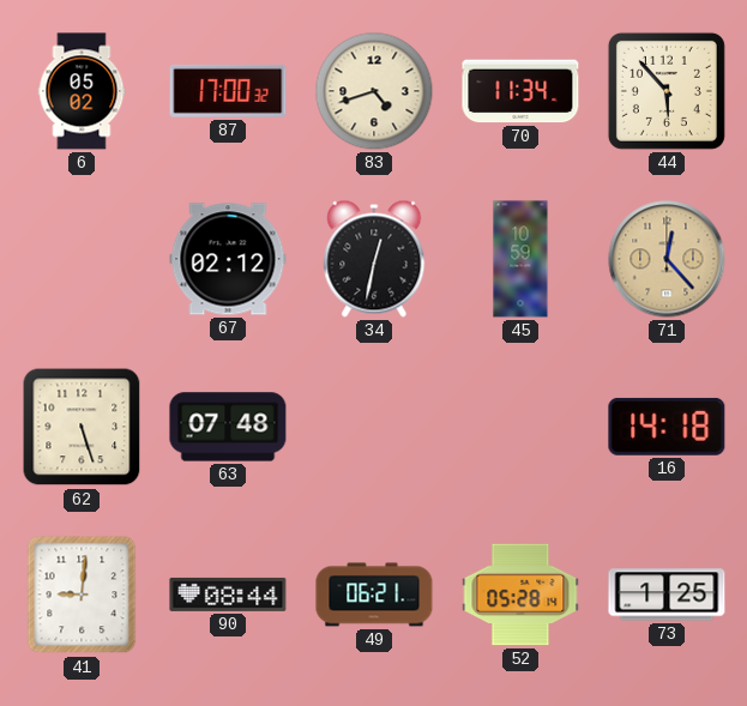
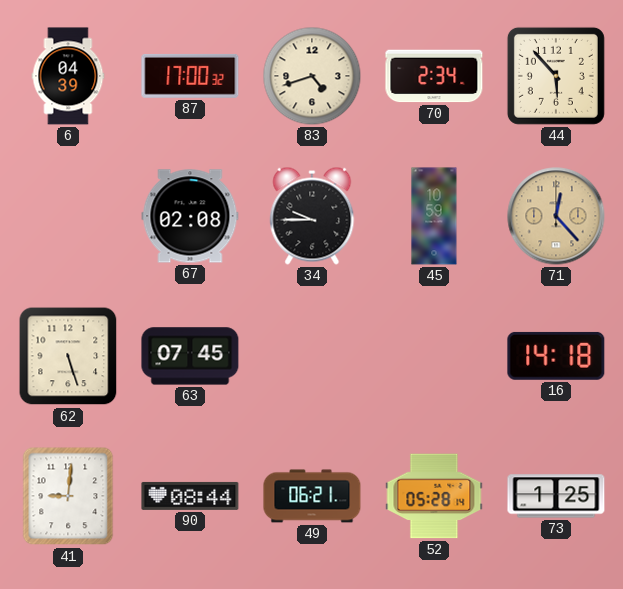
6: 05:02 -> 04:39
70: 11:34 -> 2:34
67: 02:12 -> 02:08
34: 12:32 -> 9:45
63: 07:48 -> 07:45
